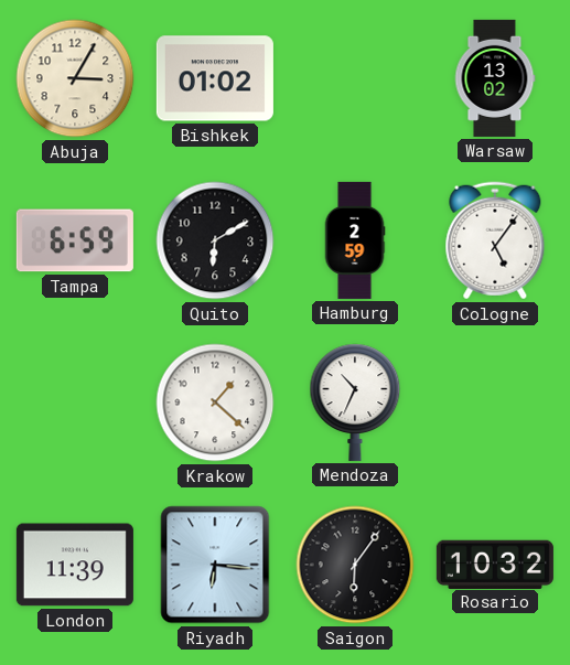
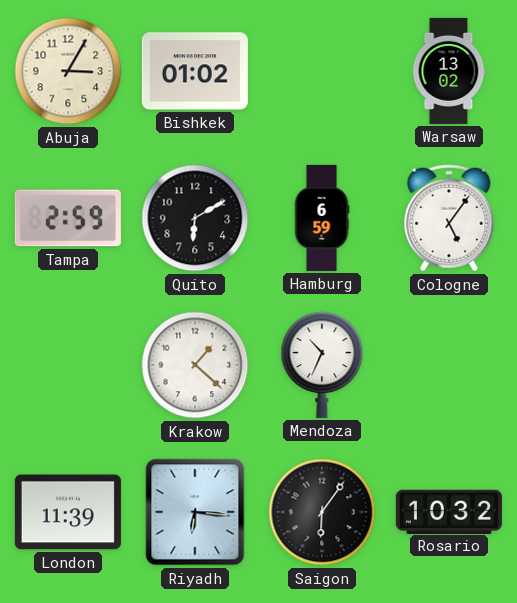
Tampa: 6:59 -> 2:59
Hamburg: 2:59 -> 6:59
